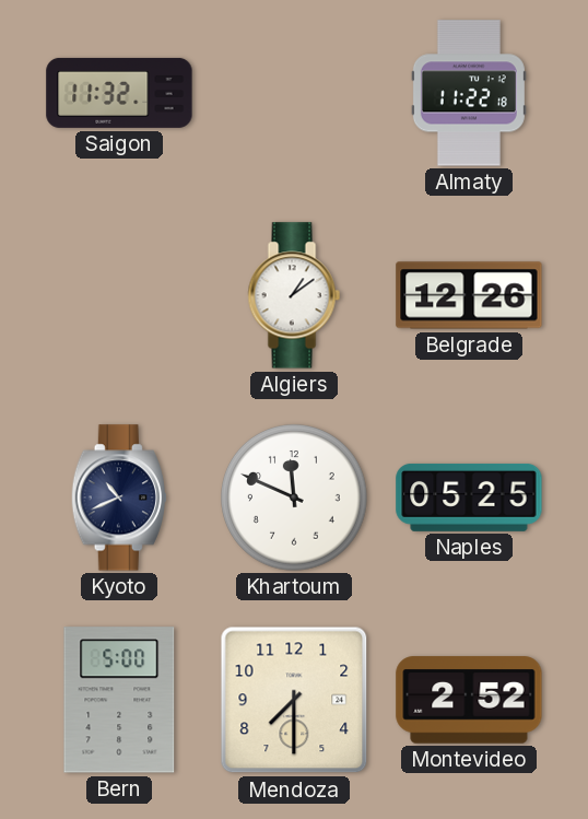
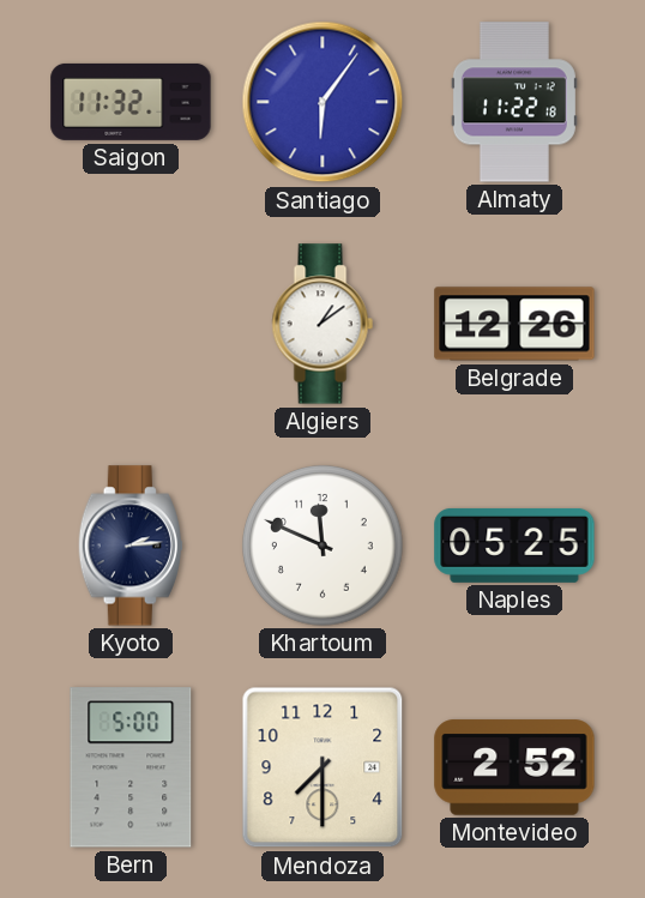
Santiago: none -> 6:06
Kyoto: 10:41 -> 2:14
